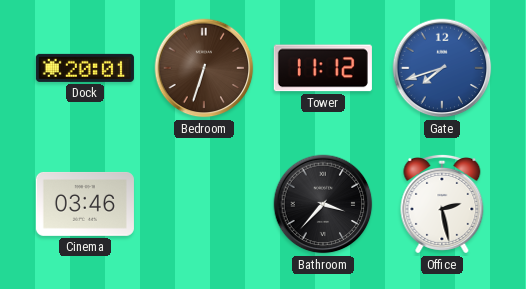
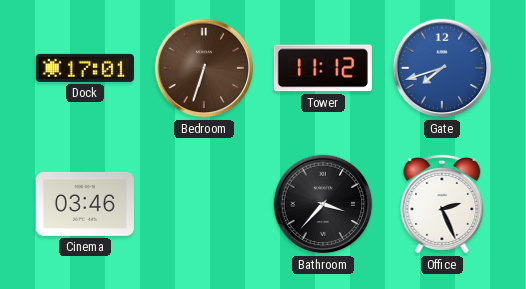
Dock: 20:01 -> 17:01
Office: 2:28 -> 2:26
